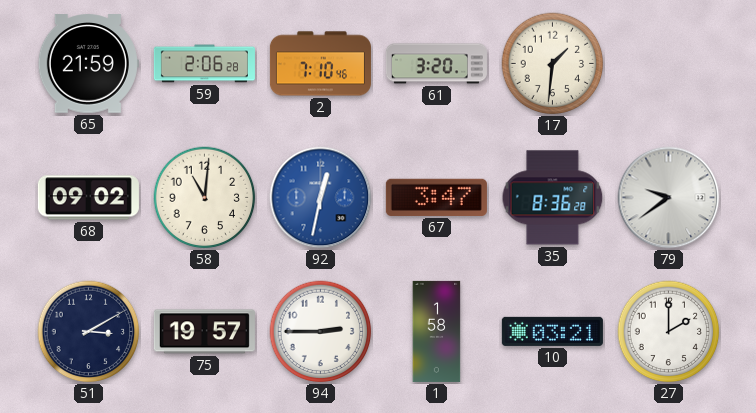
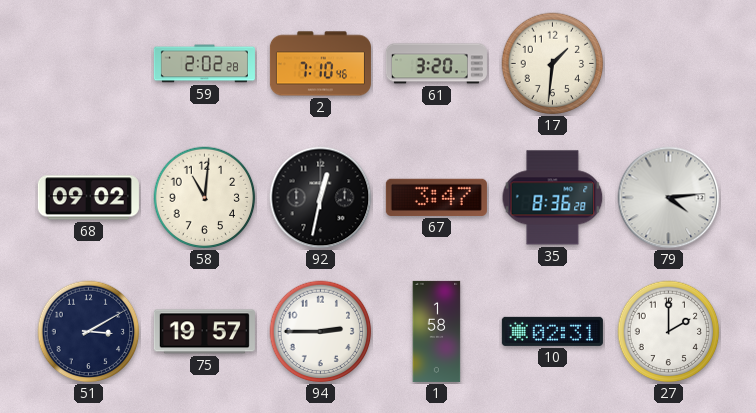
65: 21:59 -> none
59: 2:06 -> 2:02
92 dial: blue -> black
79: 9:39 -> 4:14
10: 03:21 -> 02:31
